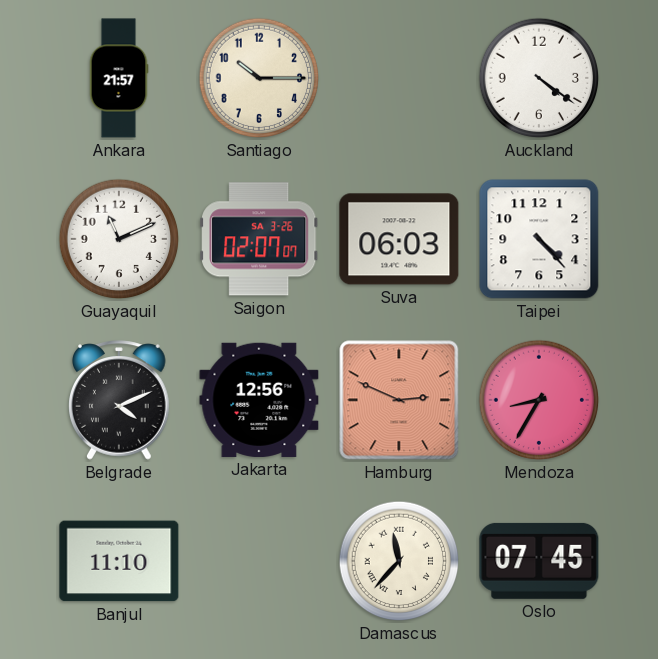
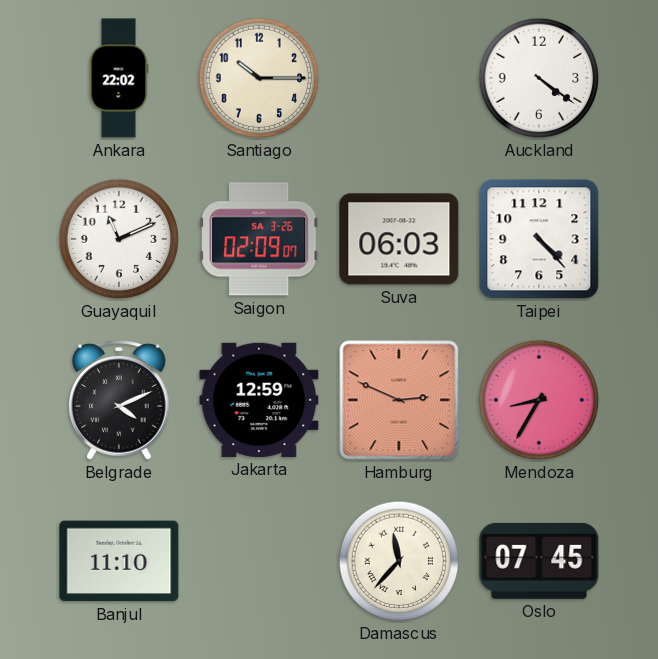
Ankara: 21:57 -> 22:02
Saigon: 02:07 -> 02:09
Jakarta: 12:56 -> 12:59
